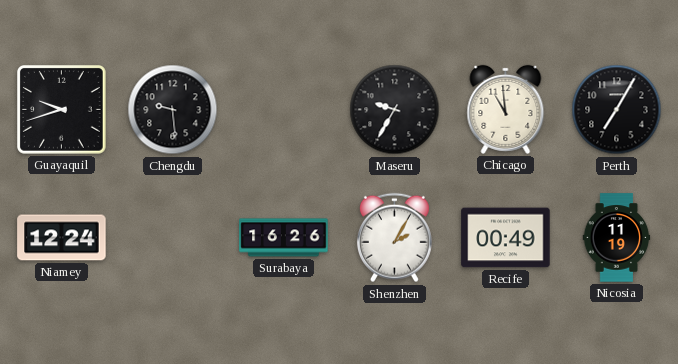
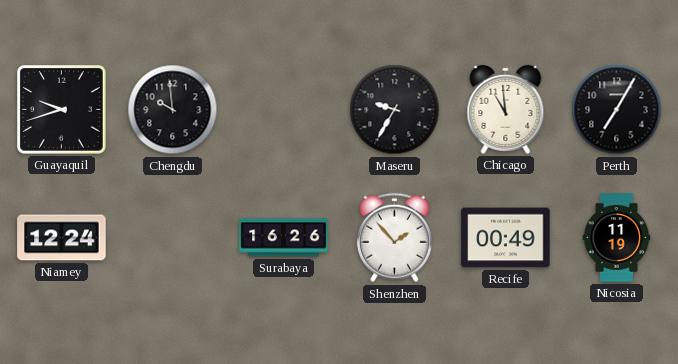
Chengdu: 9:29 -> 9:59
Shenzhen: 2:05 -> 1:53
